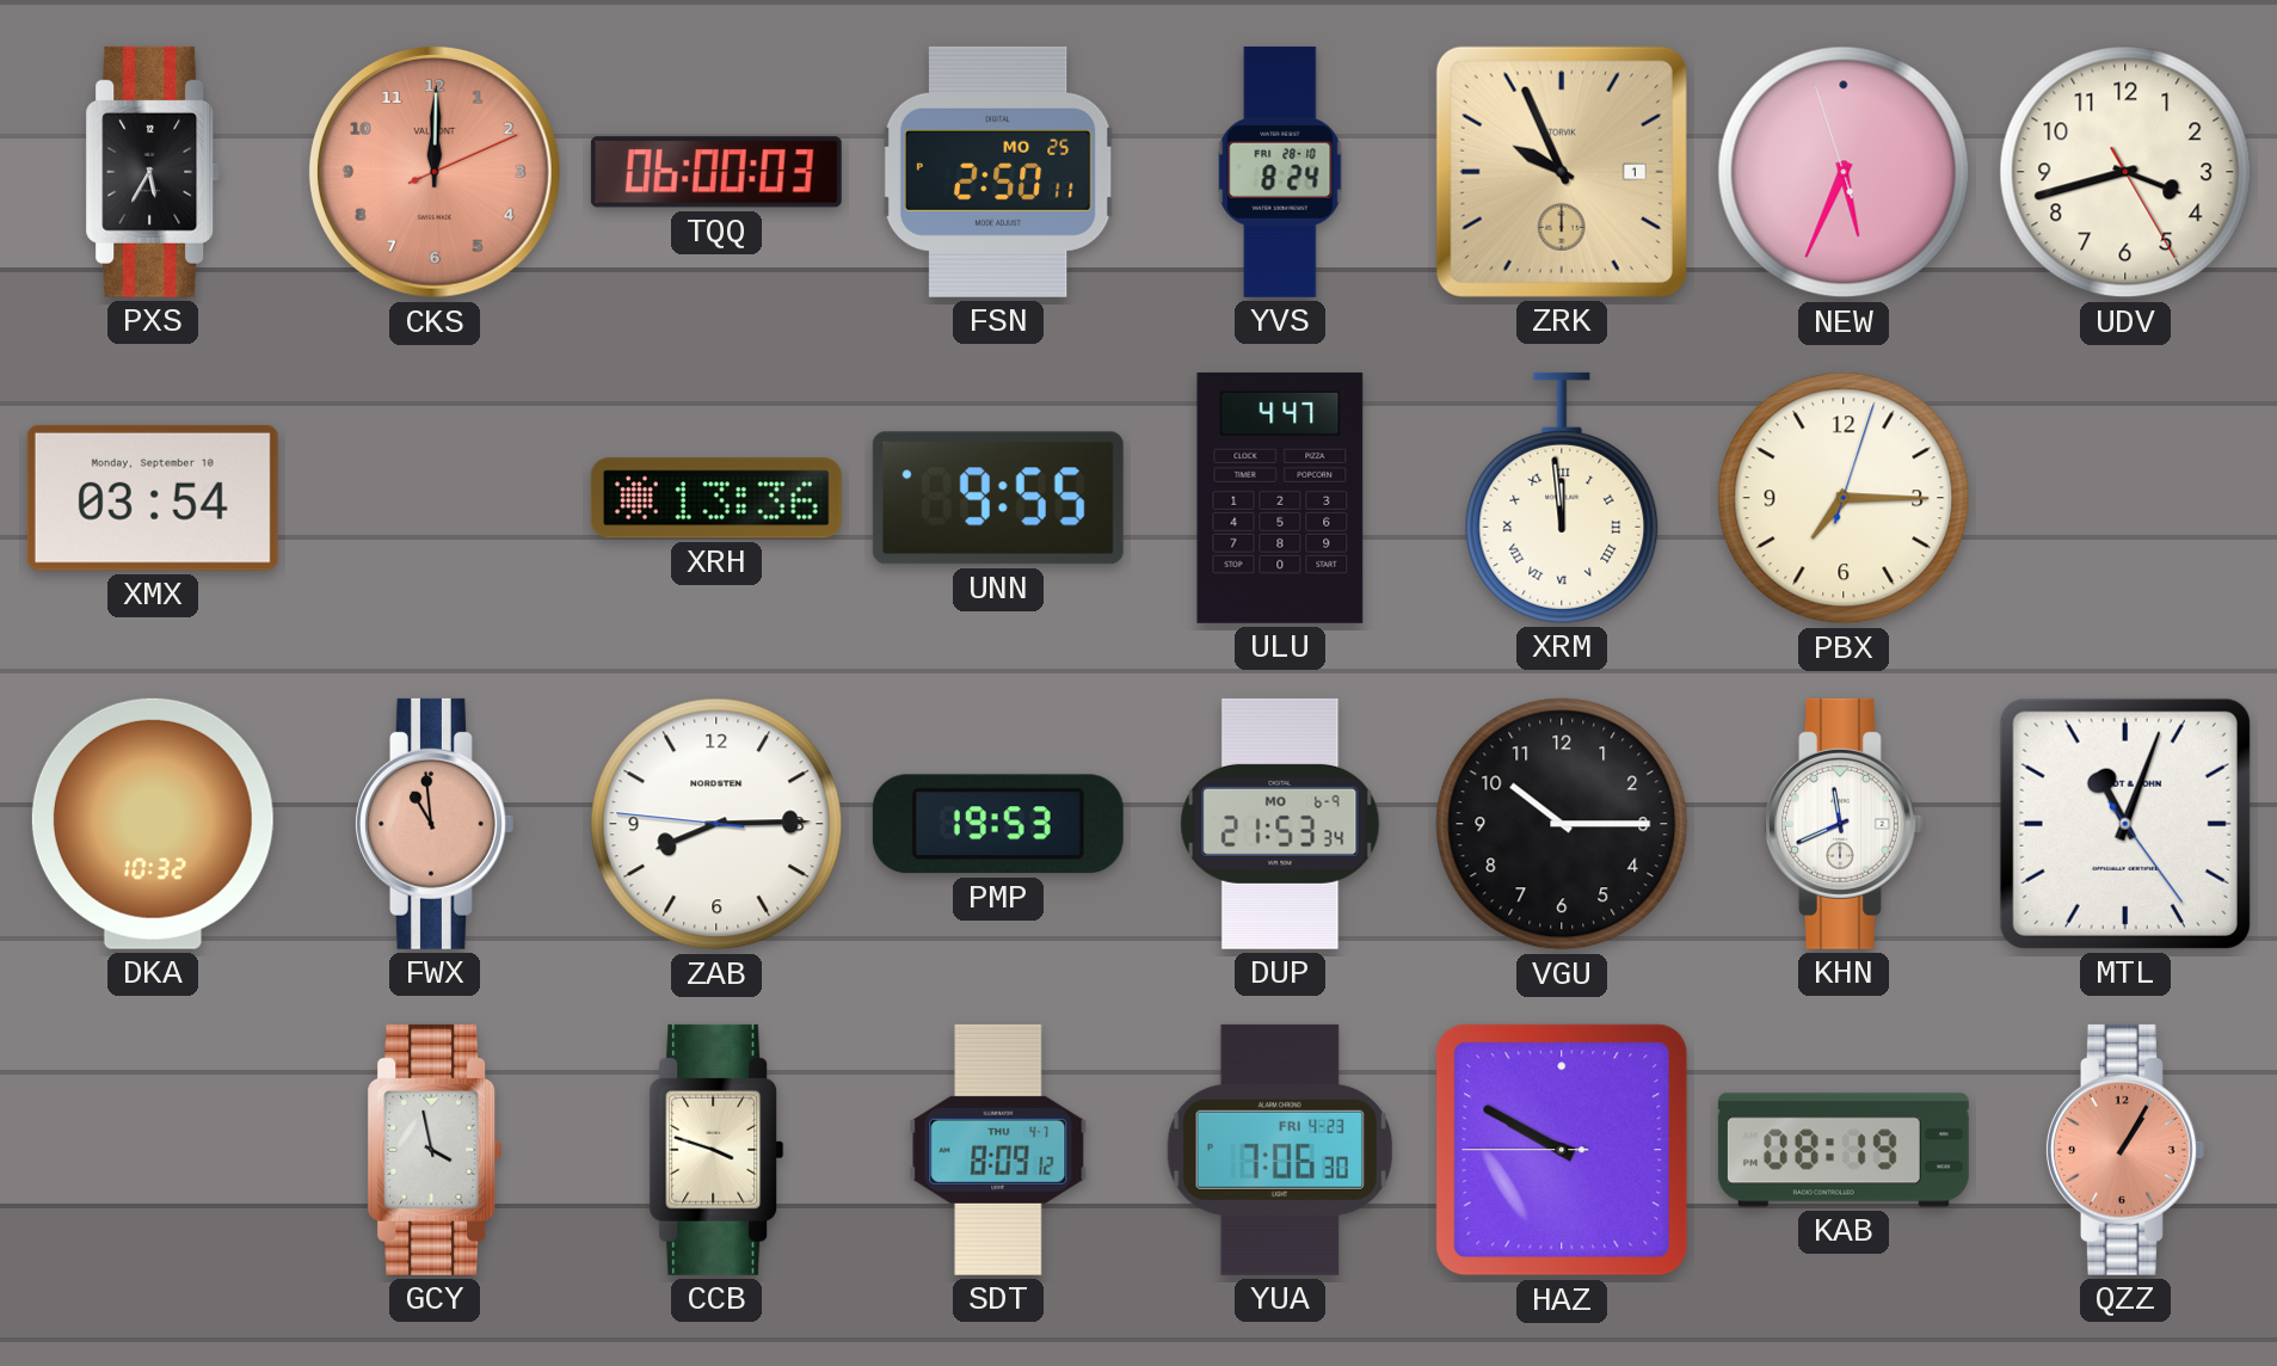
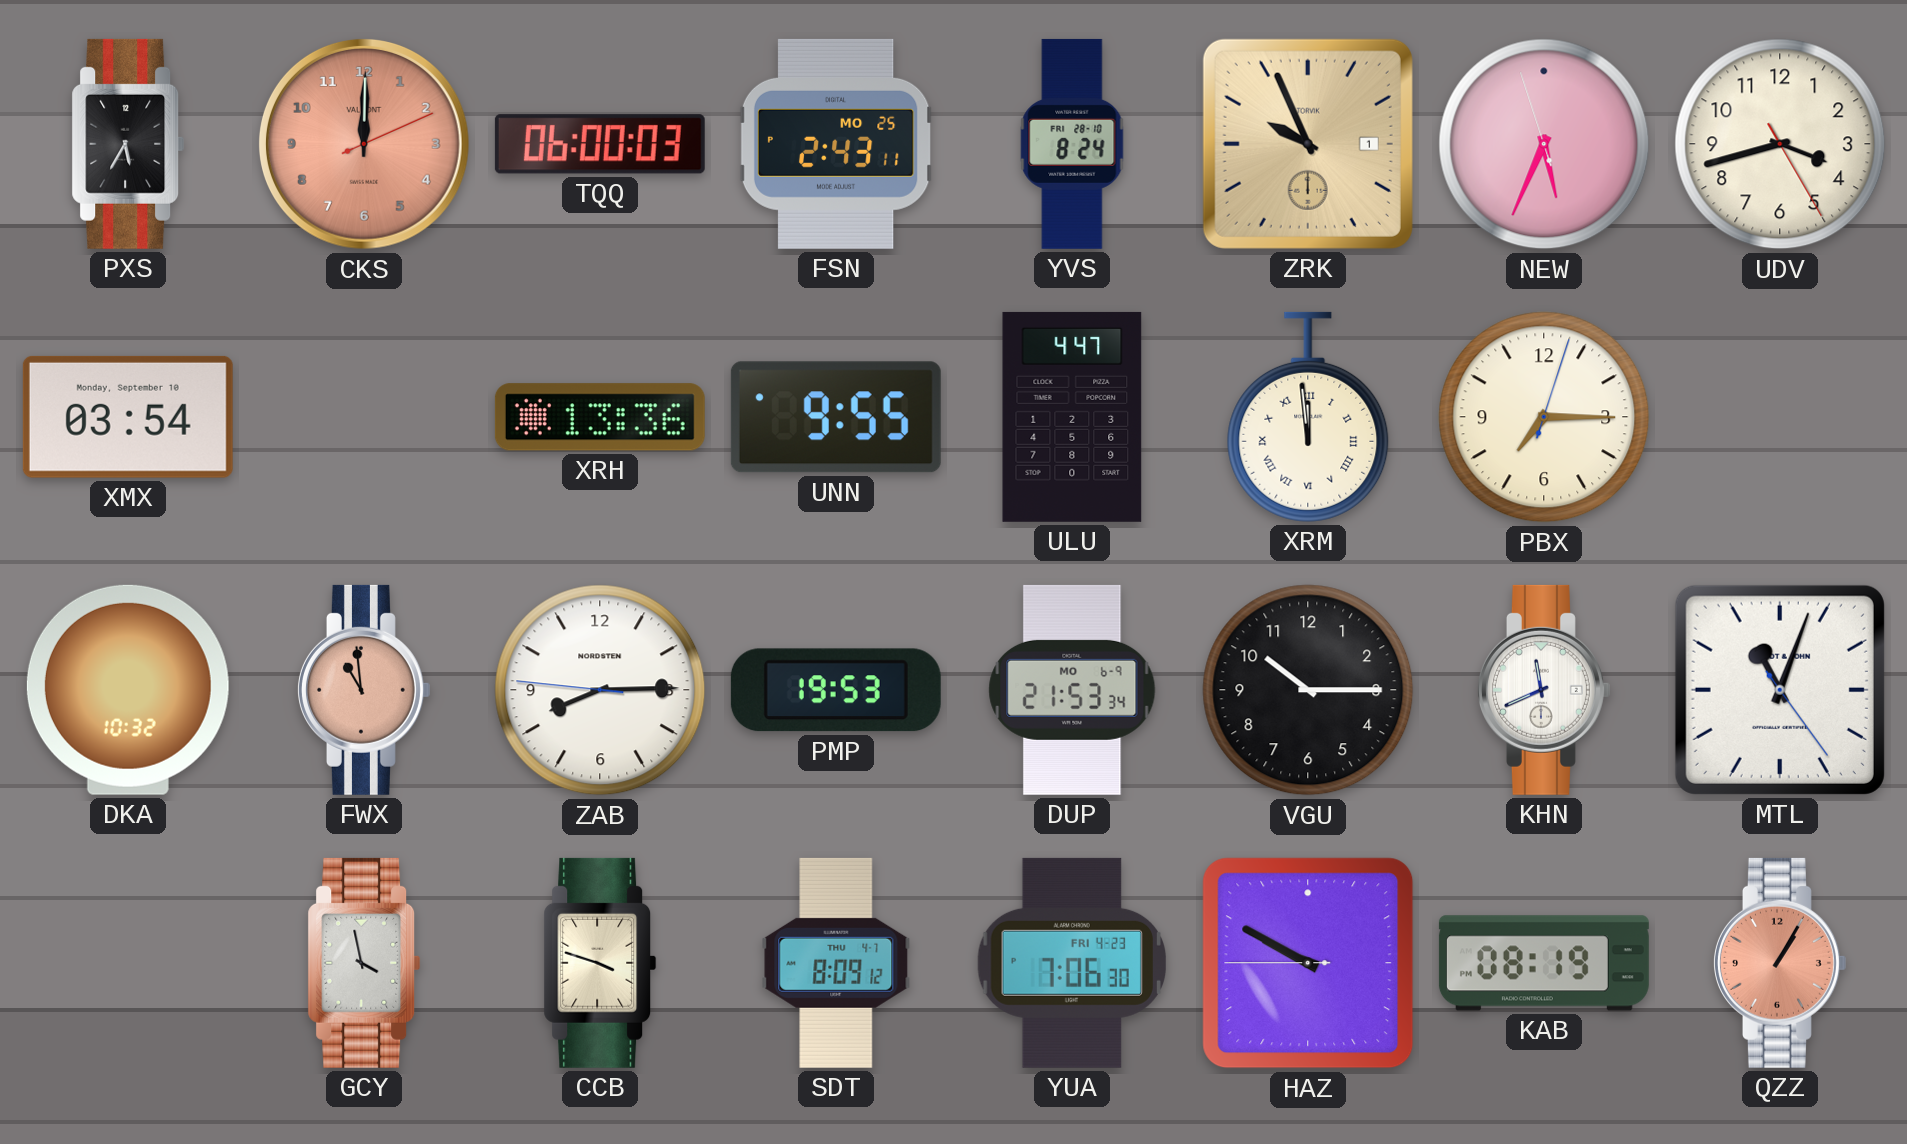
FSN: 2:50 -> 2:43
